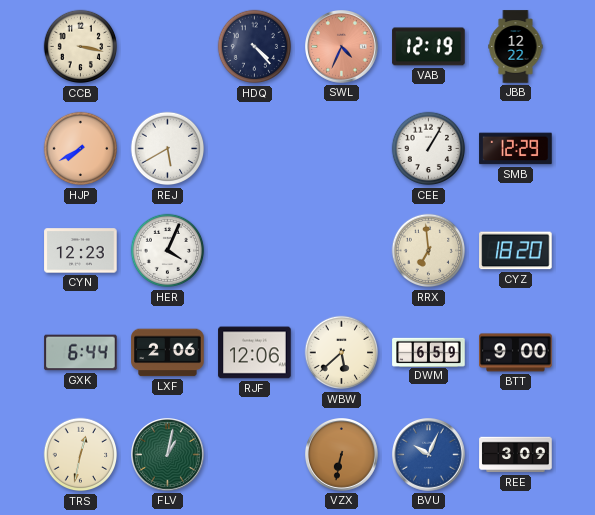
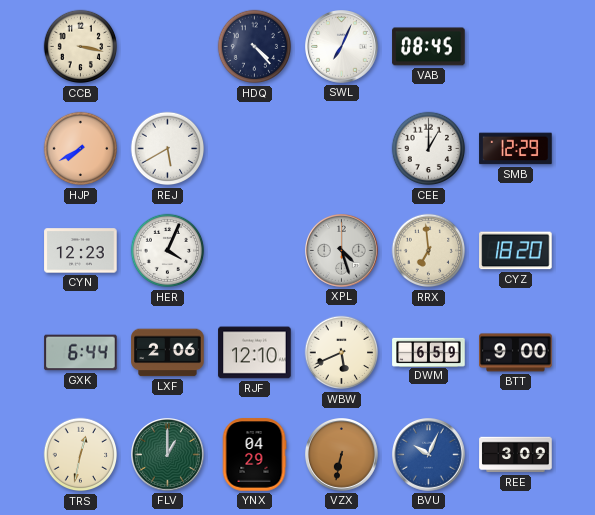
SWL: 4:34 -> 7:04
SWL dial: salmon -> white
VAB: 12:19 -> 08:45
JBB: 12:22 -> none
CEE: 1:05 -> 1:00
XPL: none -> 4:27
RJF: 12:06 -> 12:10
WBW: 5:38 -> 5:41
FLV: 1:02 -> 1:00
YNX: none -> 04:29
